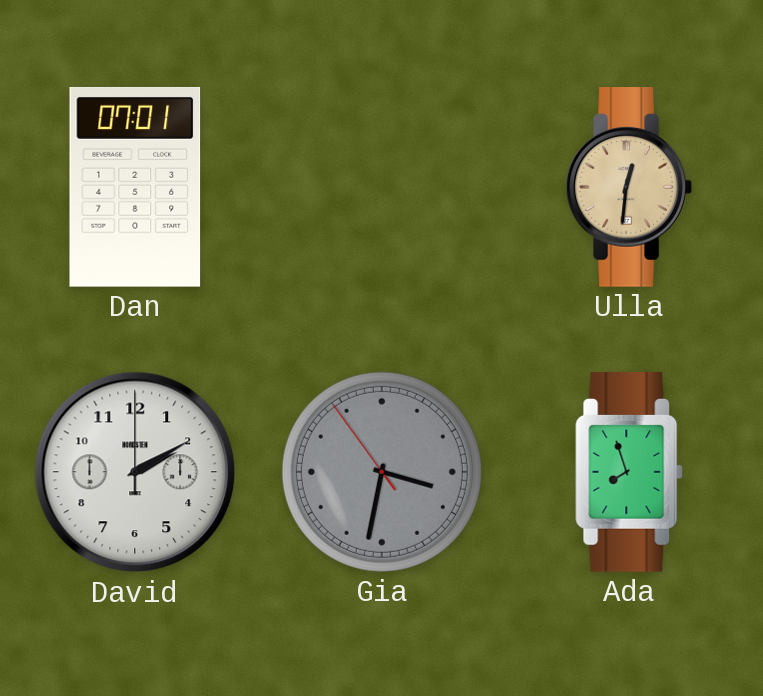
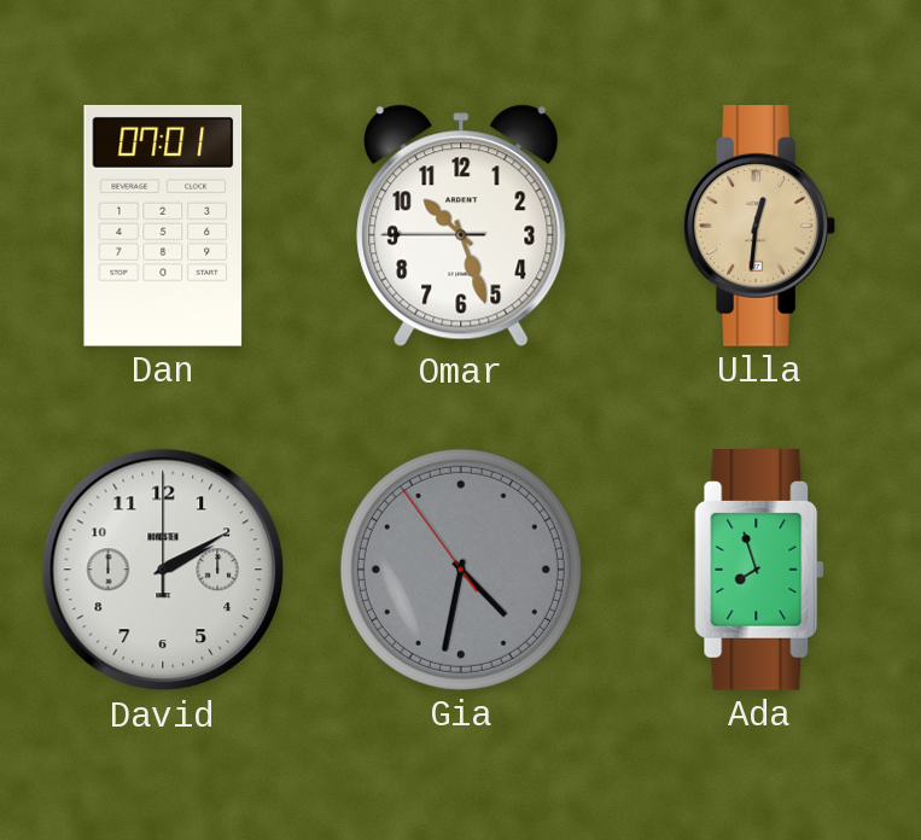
Omar: none -> 10:26
Gia: 3:31 -> 4:31
